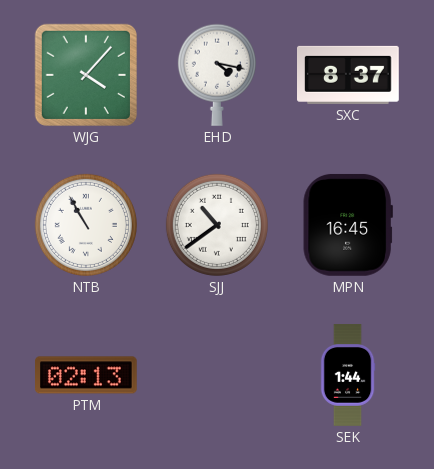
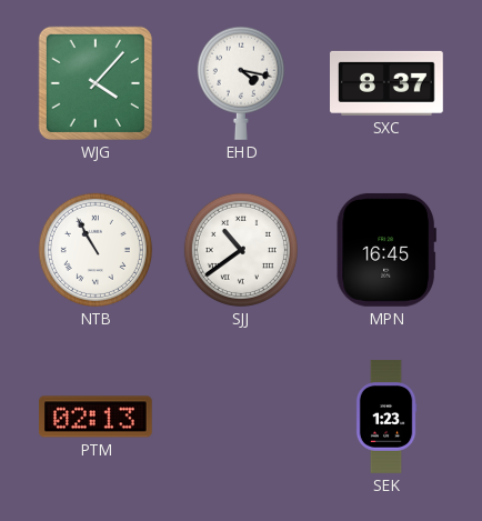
SEK: 1:44 -> 1:23
